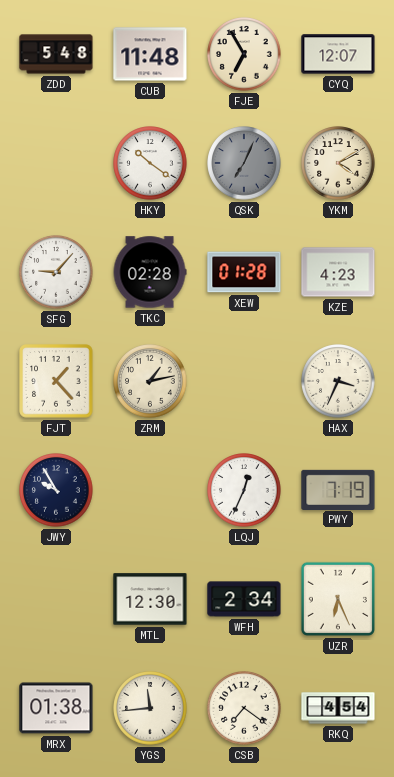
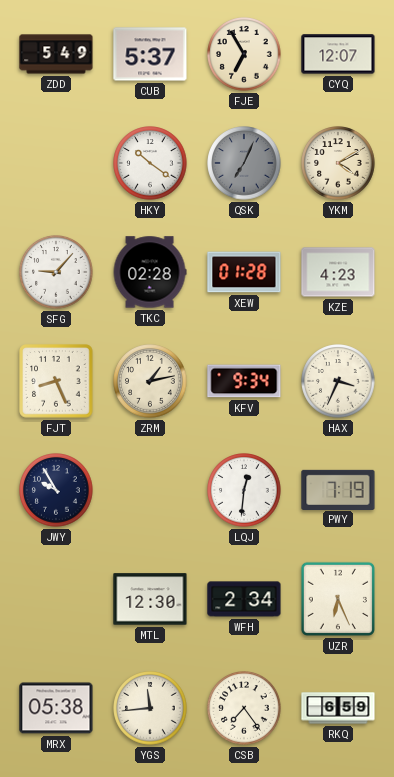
ZDD: 5:48 -> 5:49
CUB: 11:48 -> 5:37
FJT: 1:23 -> 8:26
KFV: none -> 9:34
LQJ: 12:34 -> 12:31
MRX: 01:38 -> 05:38
CSB: 7:21 -> 7:24
RKQ: 4:54 -> 6:59
